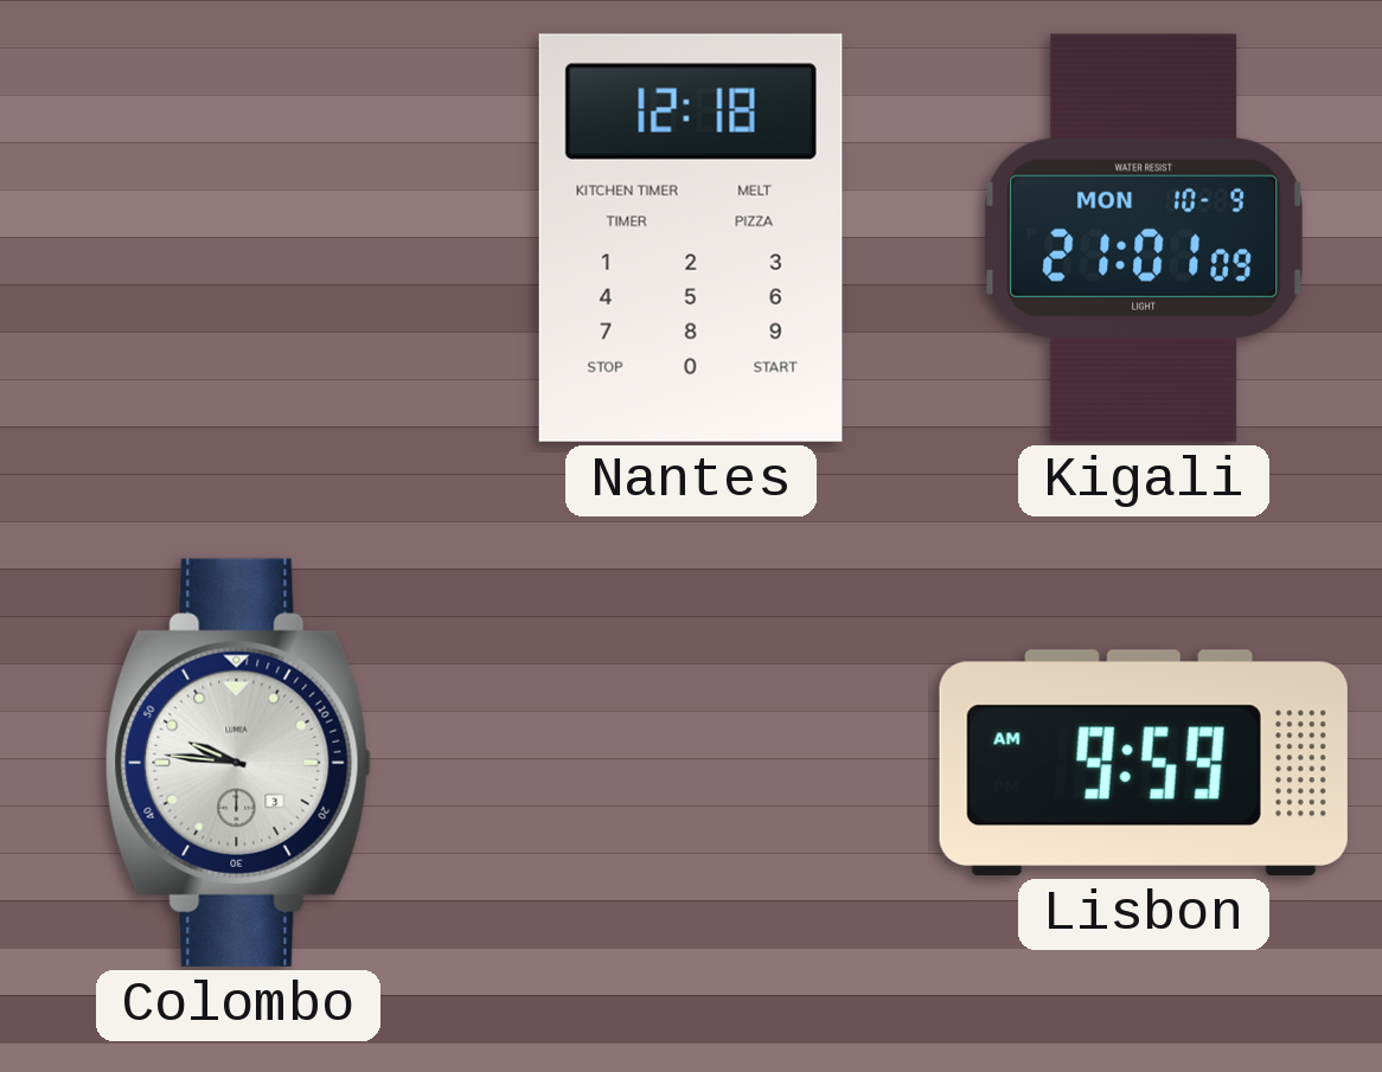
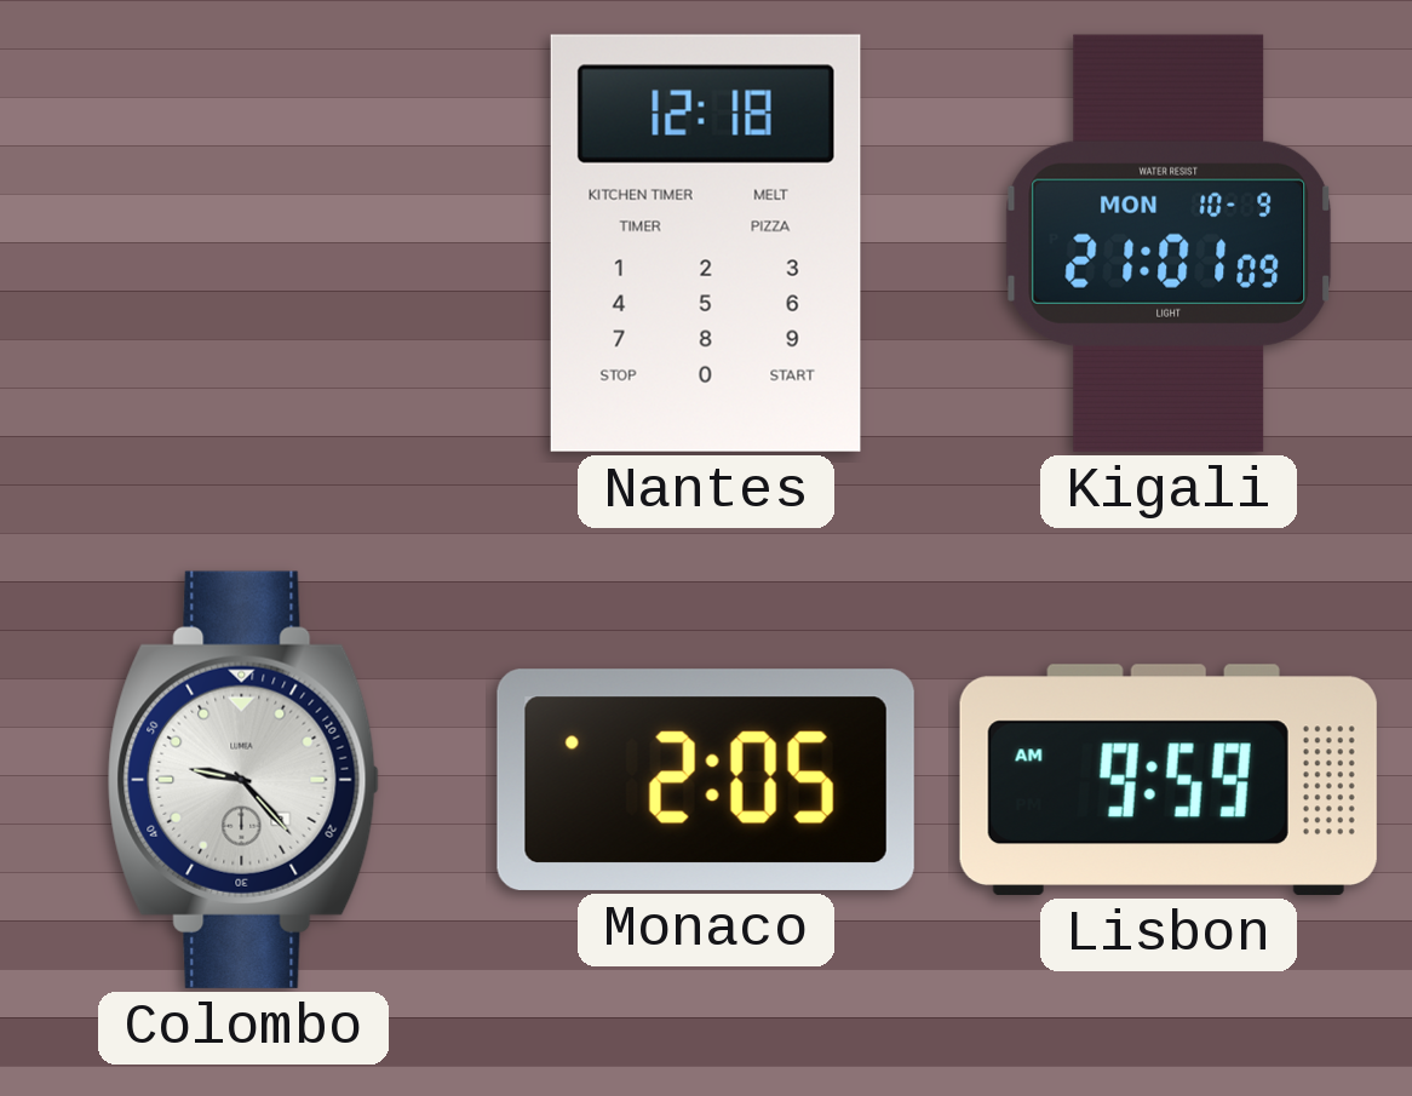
Colombo: 9:46 -> 9:23
Monaco: none -> 2:05
